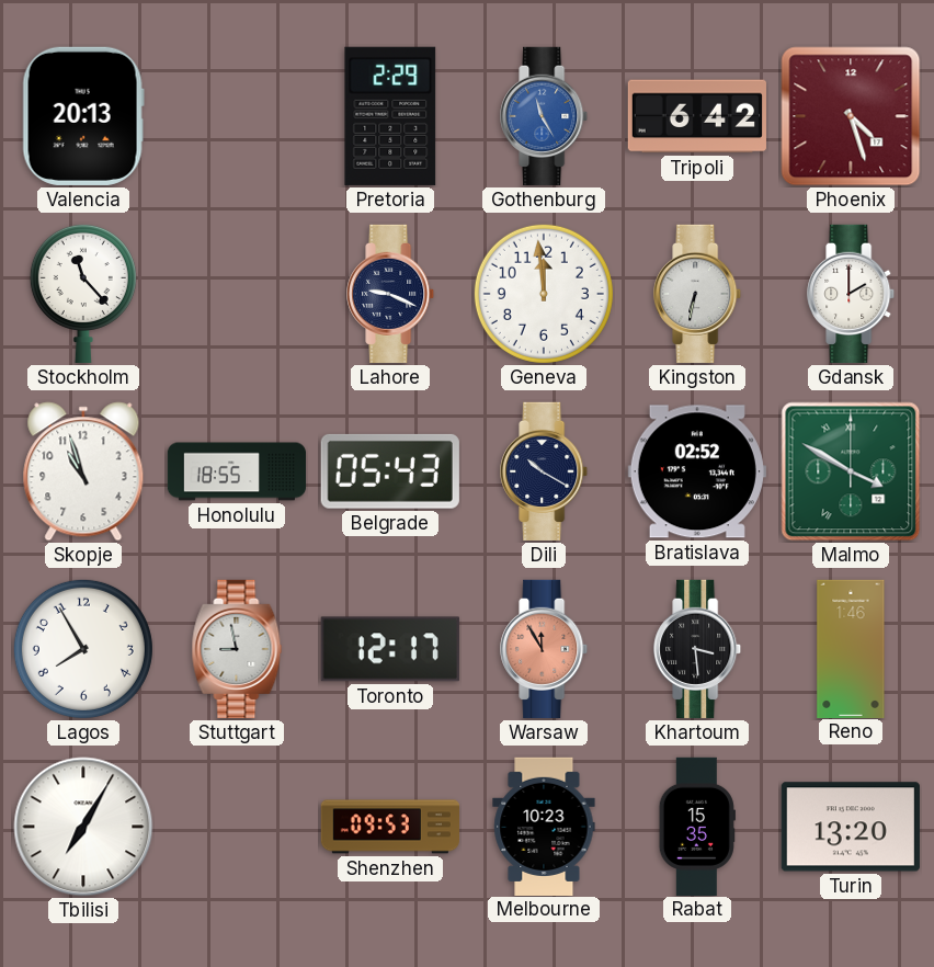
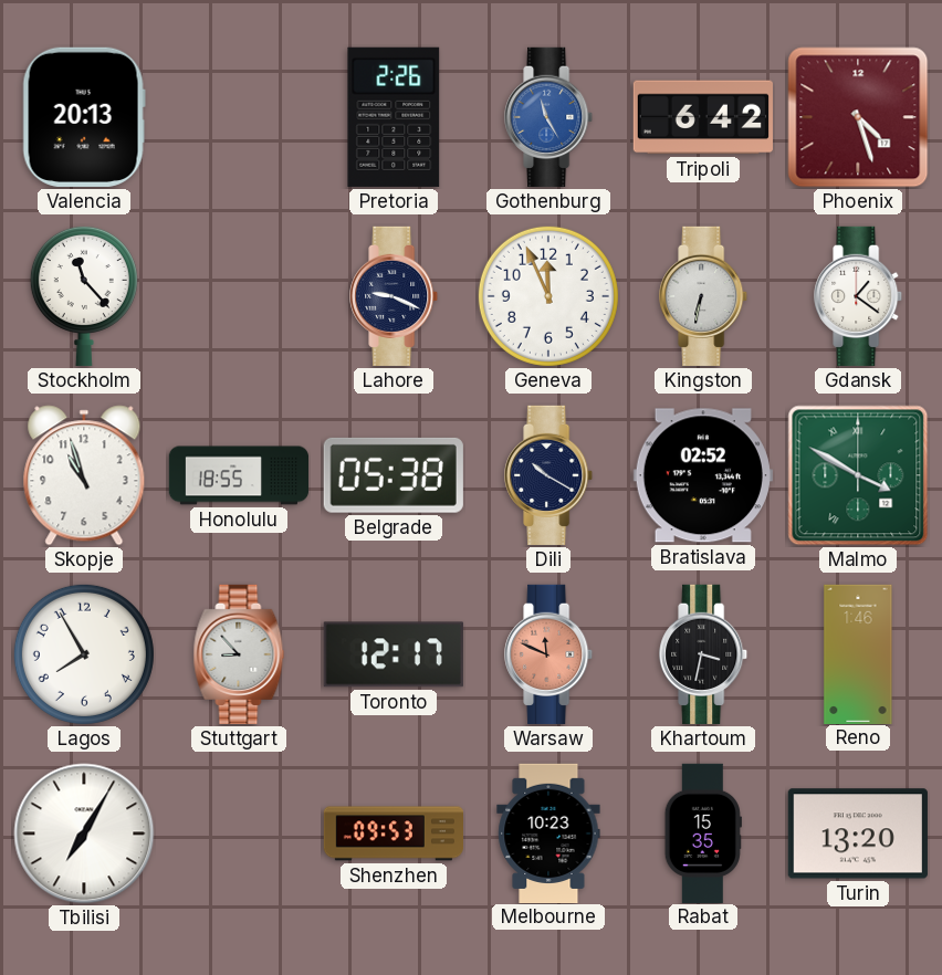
Pretoria: 2:29 -> 2:26
Geneva: 11:59 -> 11:56
Gdansk: 2:00 -> 1:21
Belgrade: 05:43 -> 05:38
Stuttgart: 8:58 -> 8:53
Warsaw: 11:55 -> 11:49
Khartoum: 3:29 -> 3:32
